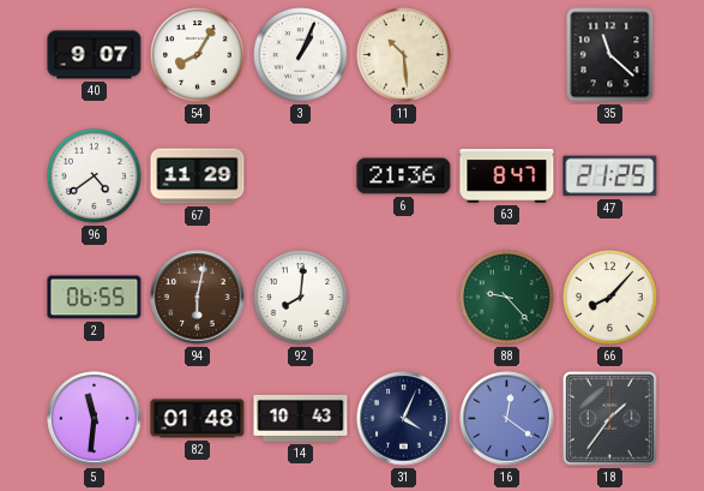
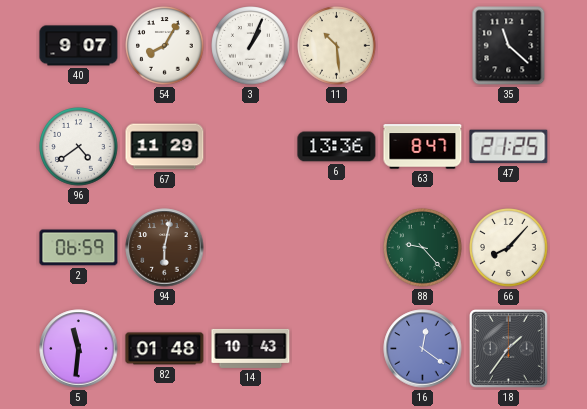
6: 21:36 -> 13:36
2: 06:55 -> 06:59
92: 8:01 -> none
31: 4:04 -> none
